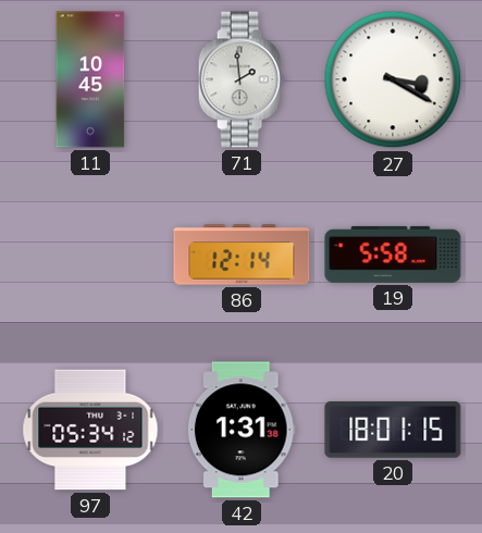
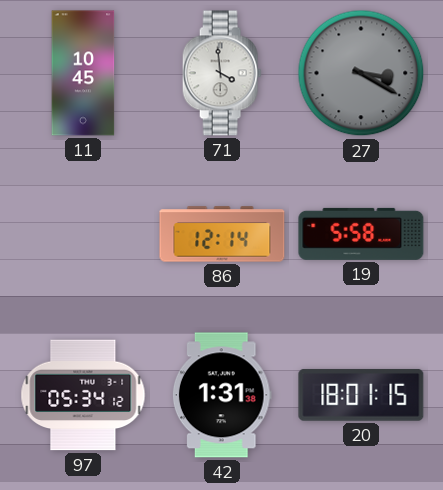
71: 1:59 -> 3:59
27 dial: white -> grey
